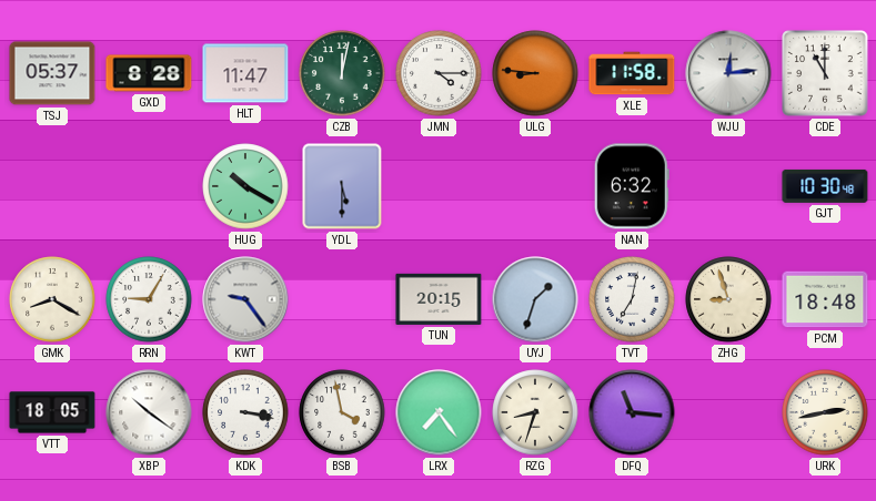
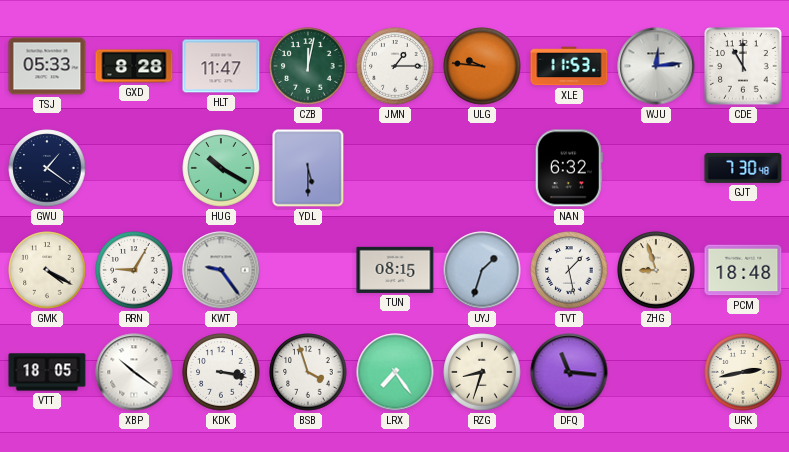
TSJ: 05:37 -> 05:33
JMN: 4:15 -> 1:15
ULG: 8:46 -> 9:46
XLE: 11:58 -> 11:53
GWU: none -> 1:21
GJT: 10:30 -> 7:30
GMK: 8:20 -> 4:20
TUN: 20:15 -> 08:15
TVT: 7:02 -> 1:28
BSB: 3:58 -> 3:57
